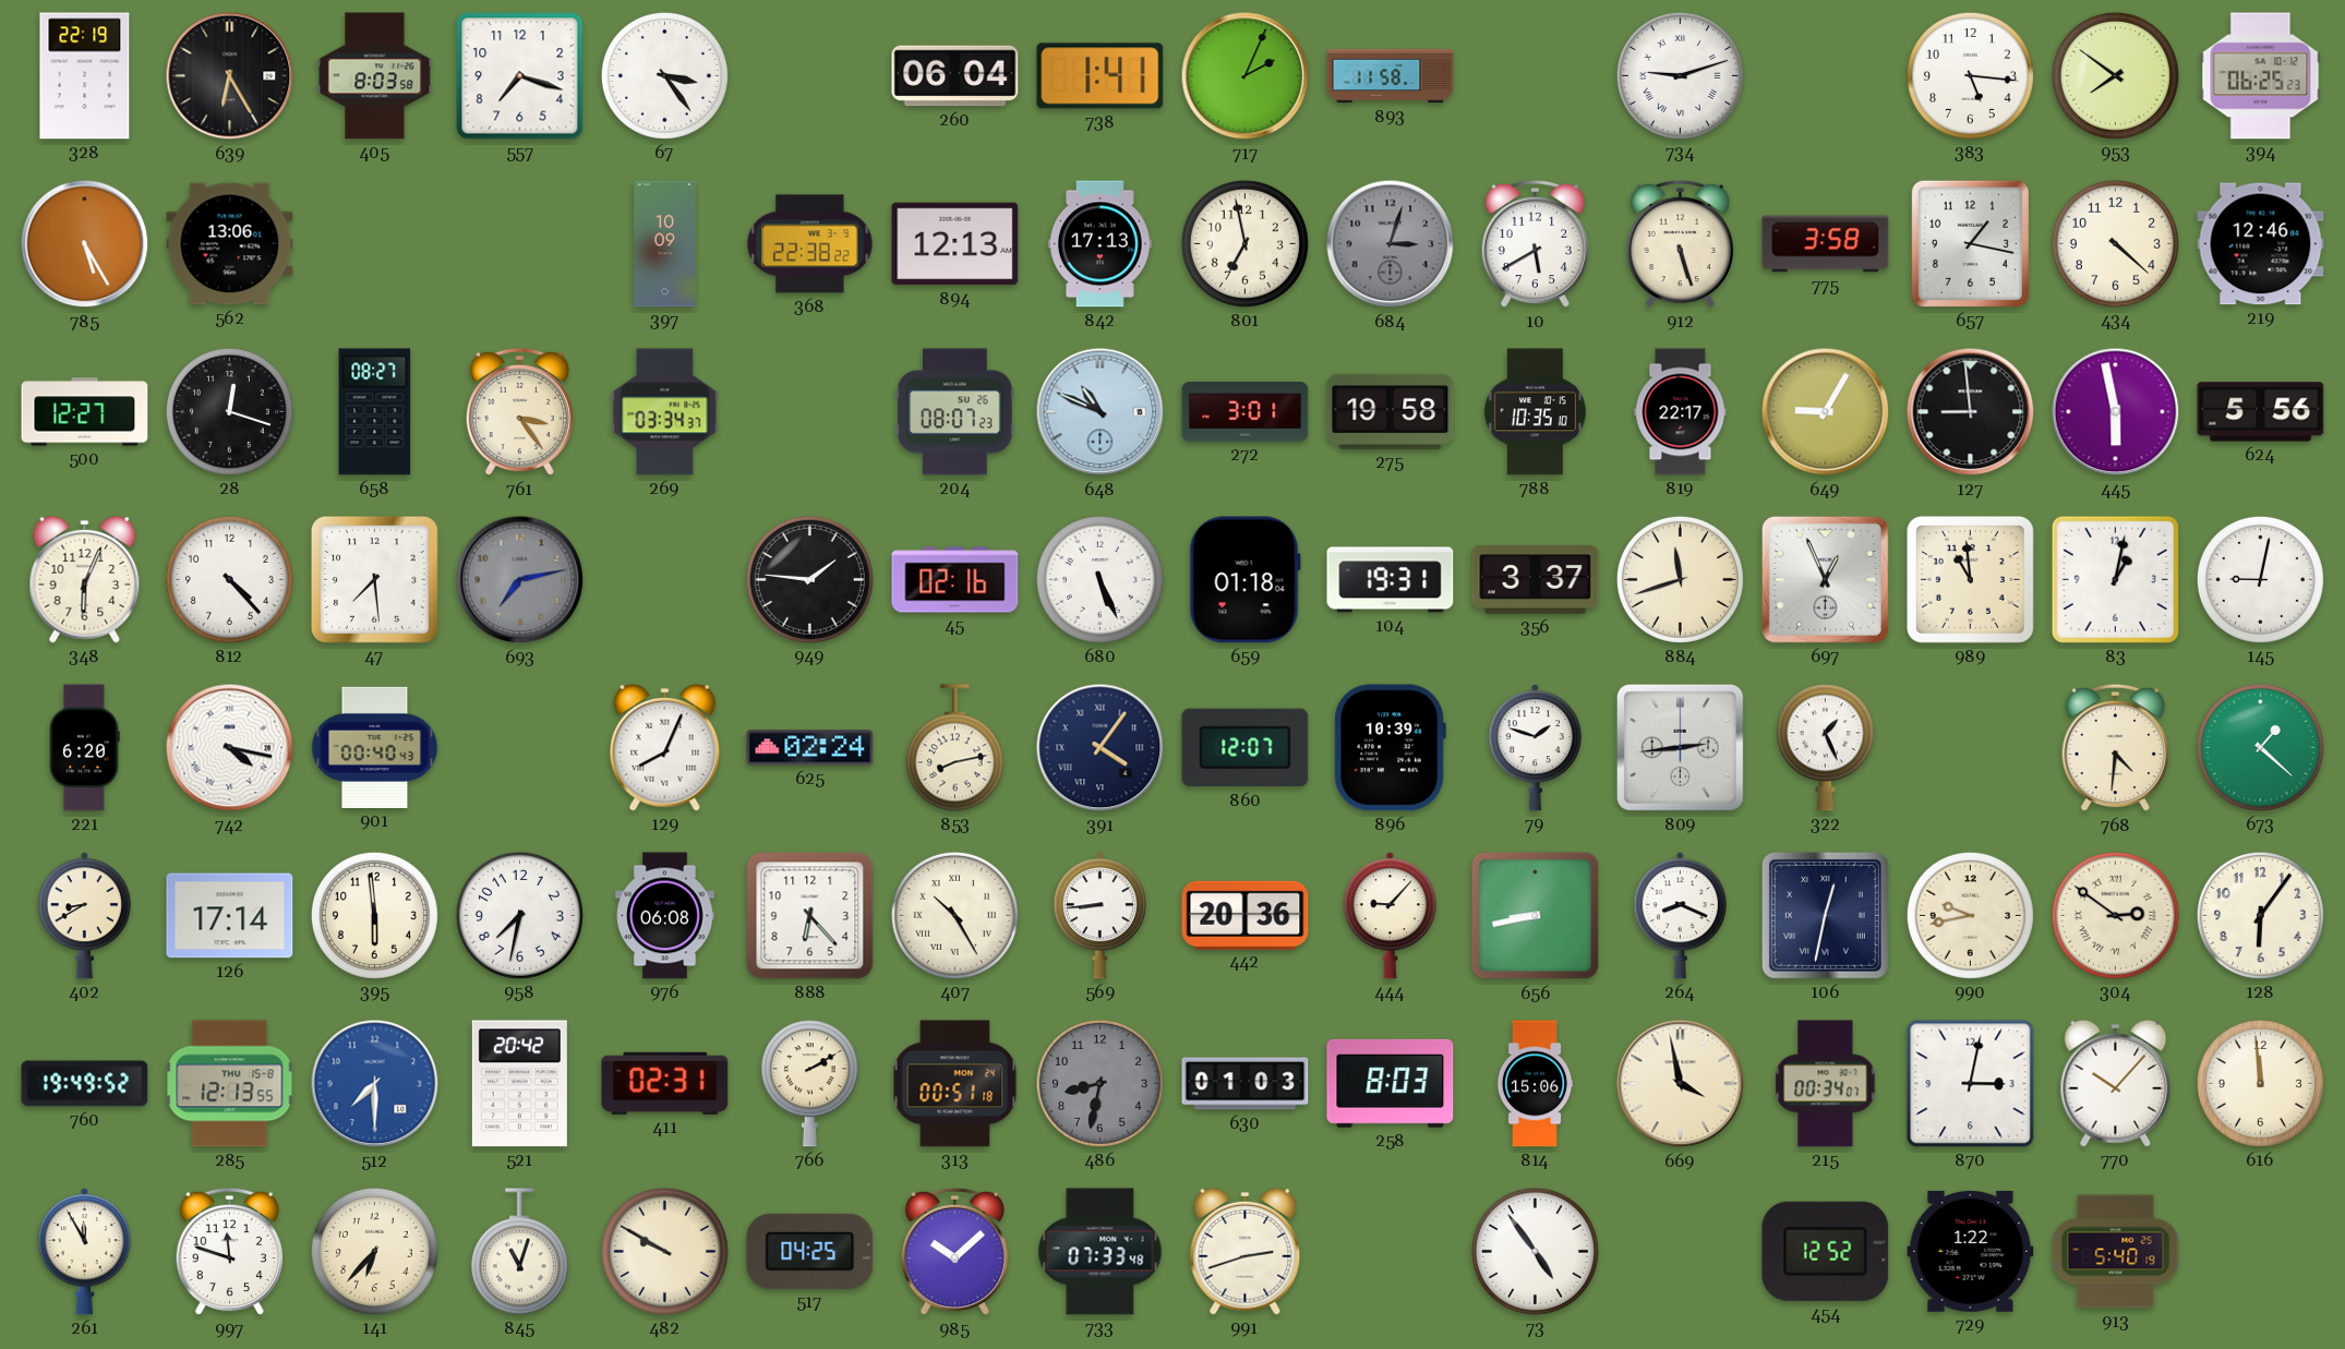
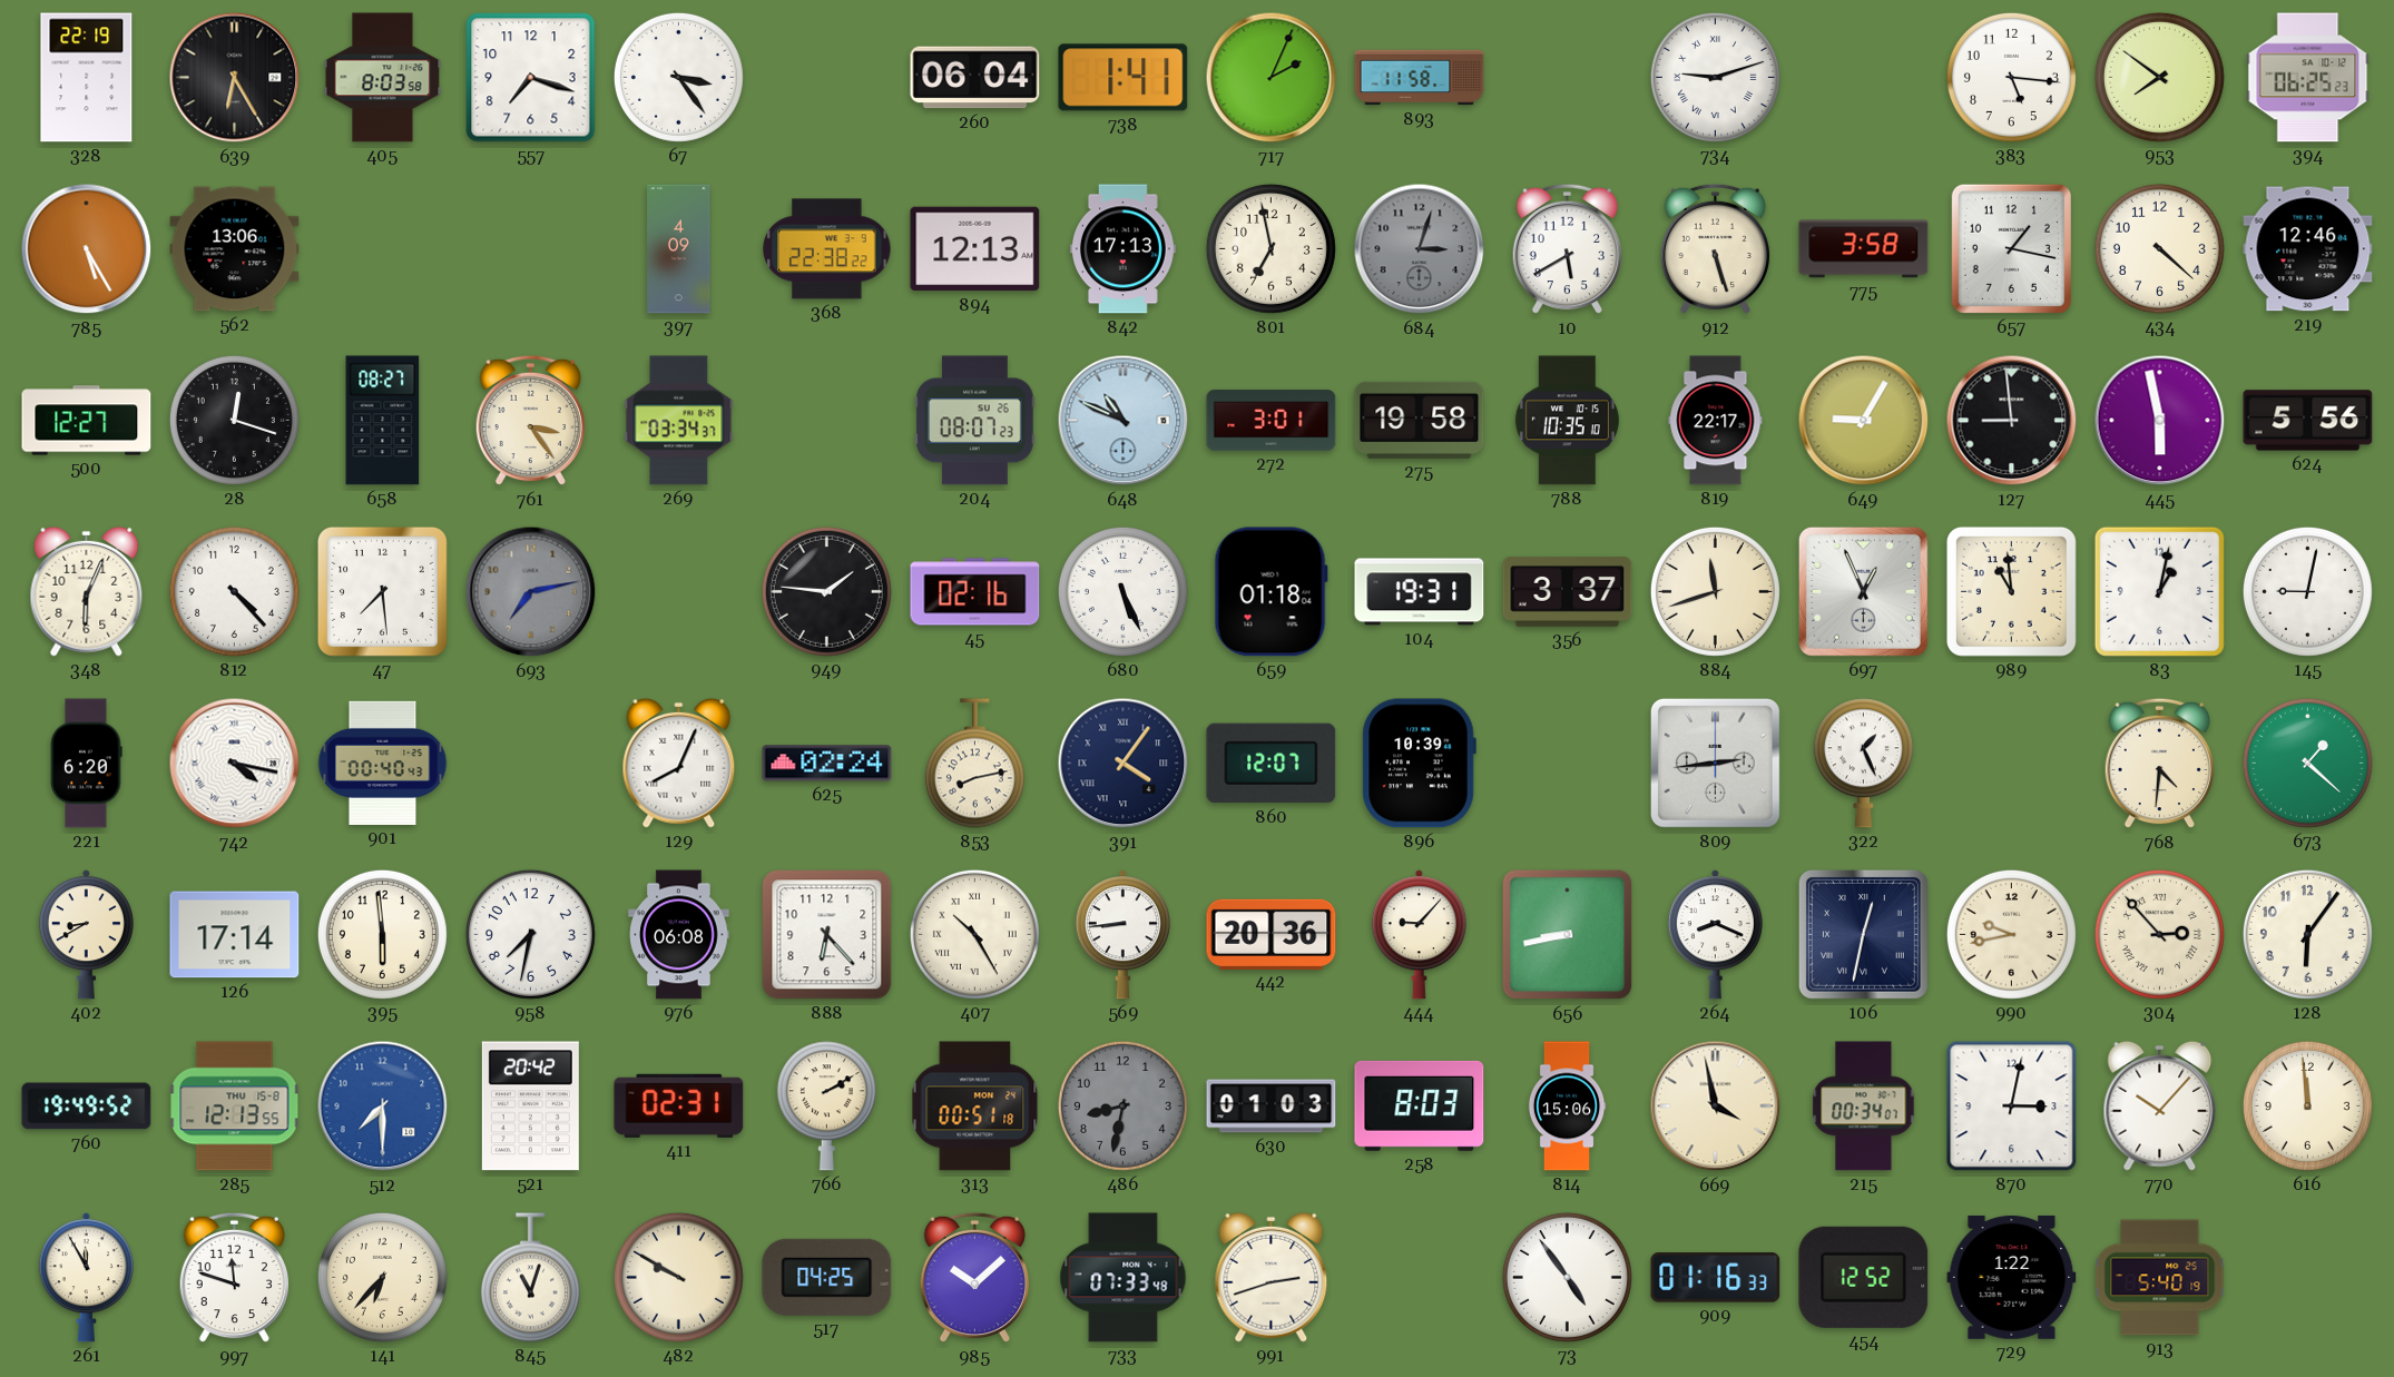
397: 10:09 -> 4:09
79: 1:48 -> none
304: 2:51 -> 2:53
909: none -> 01:16
